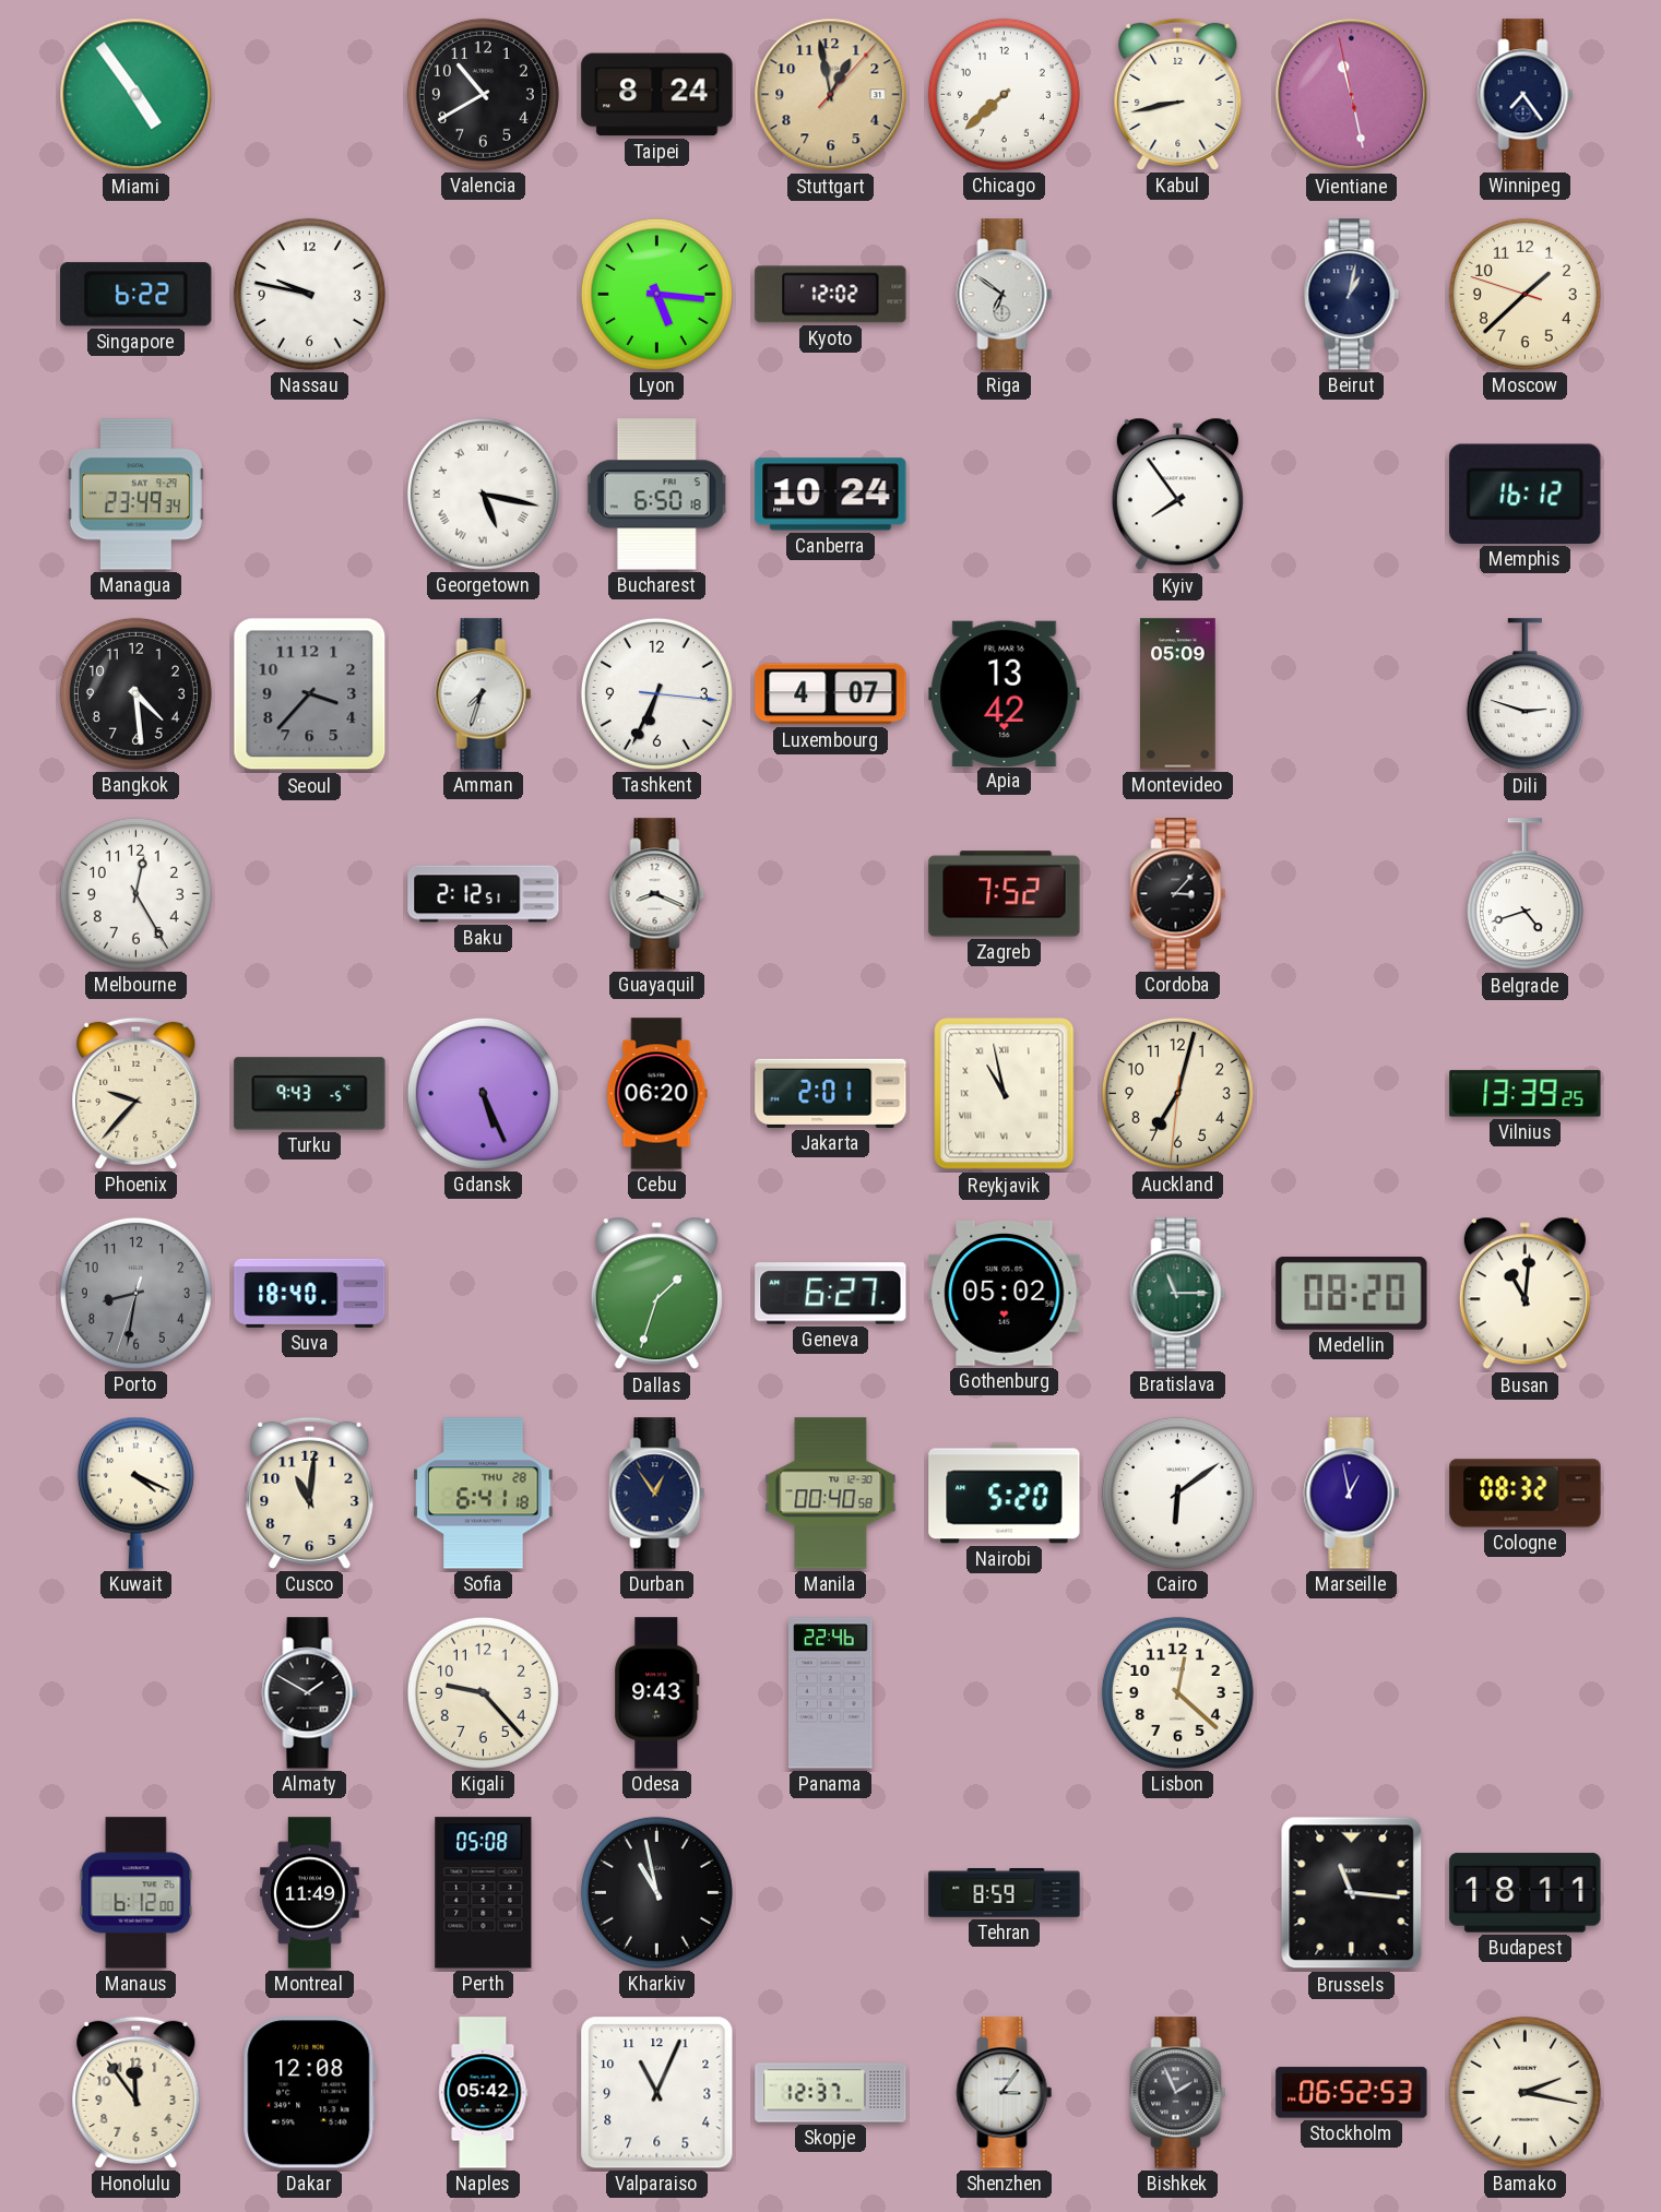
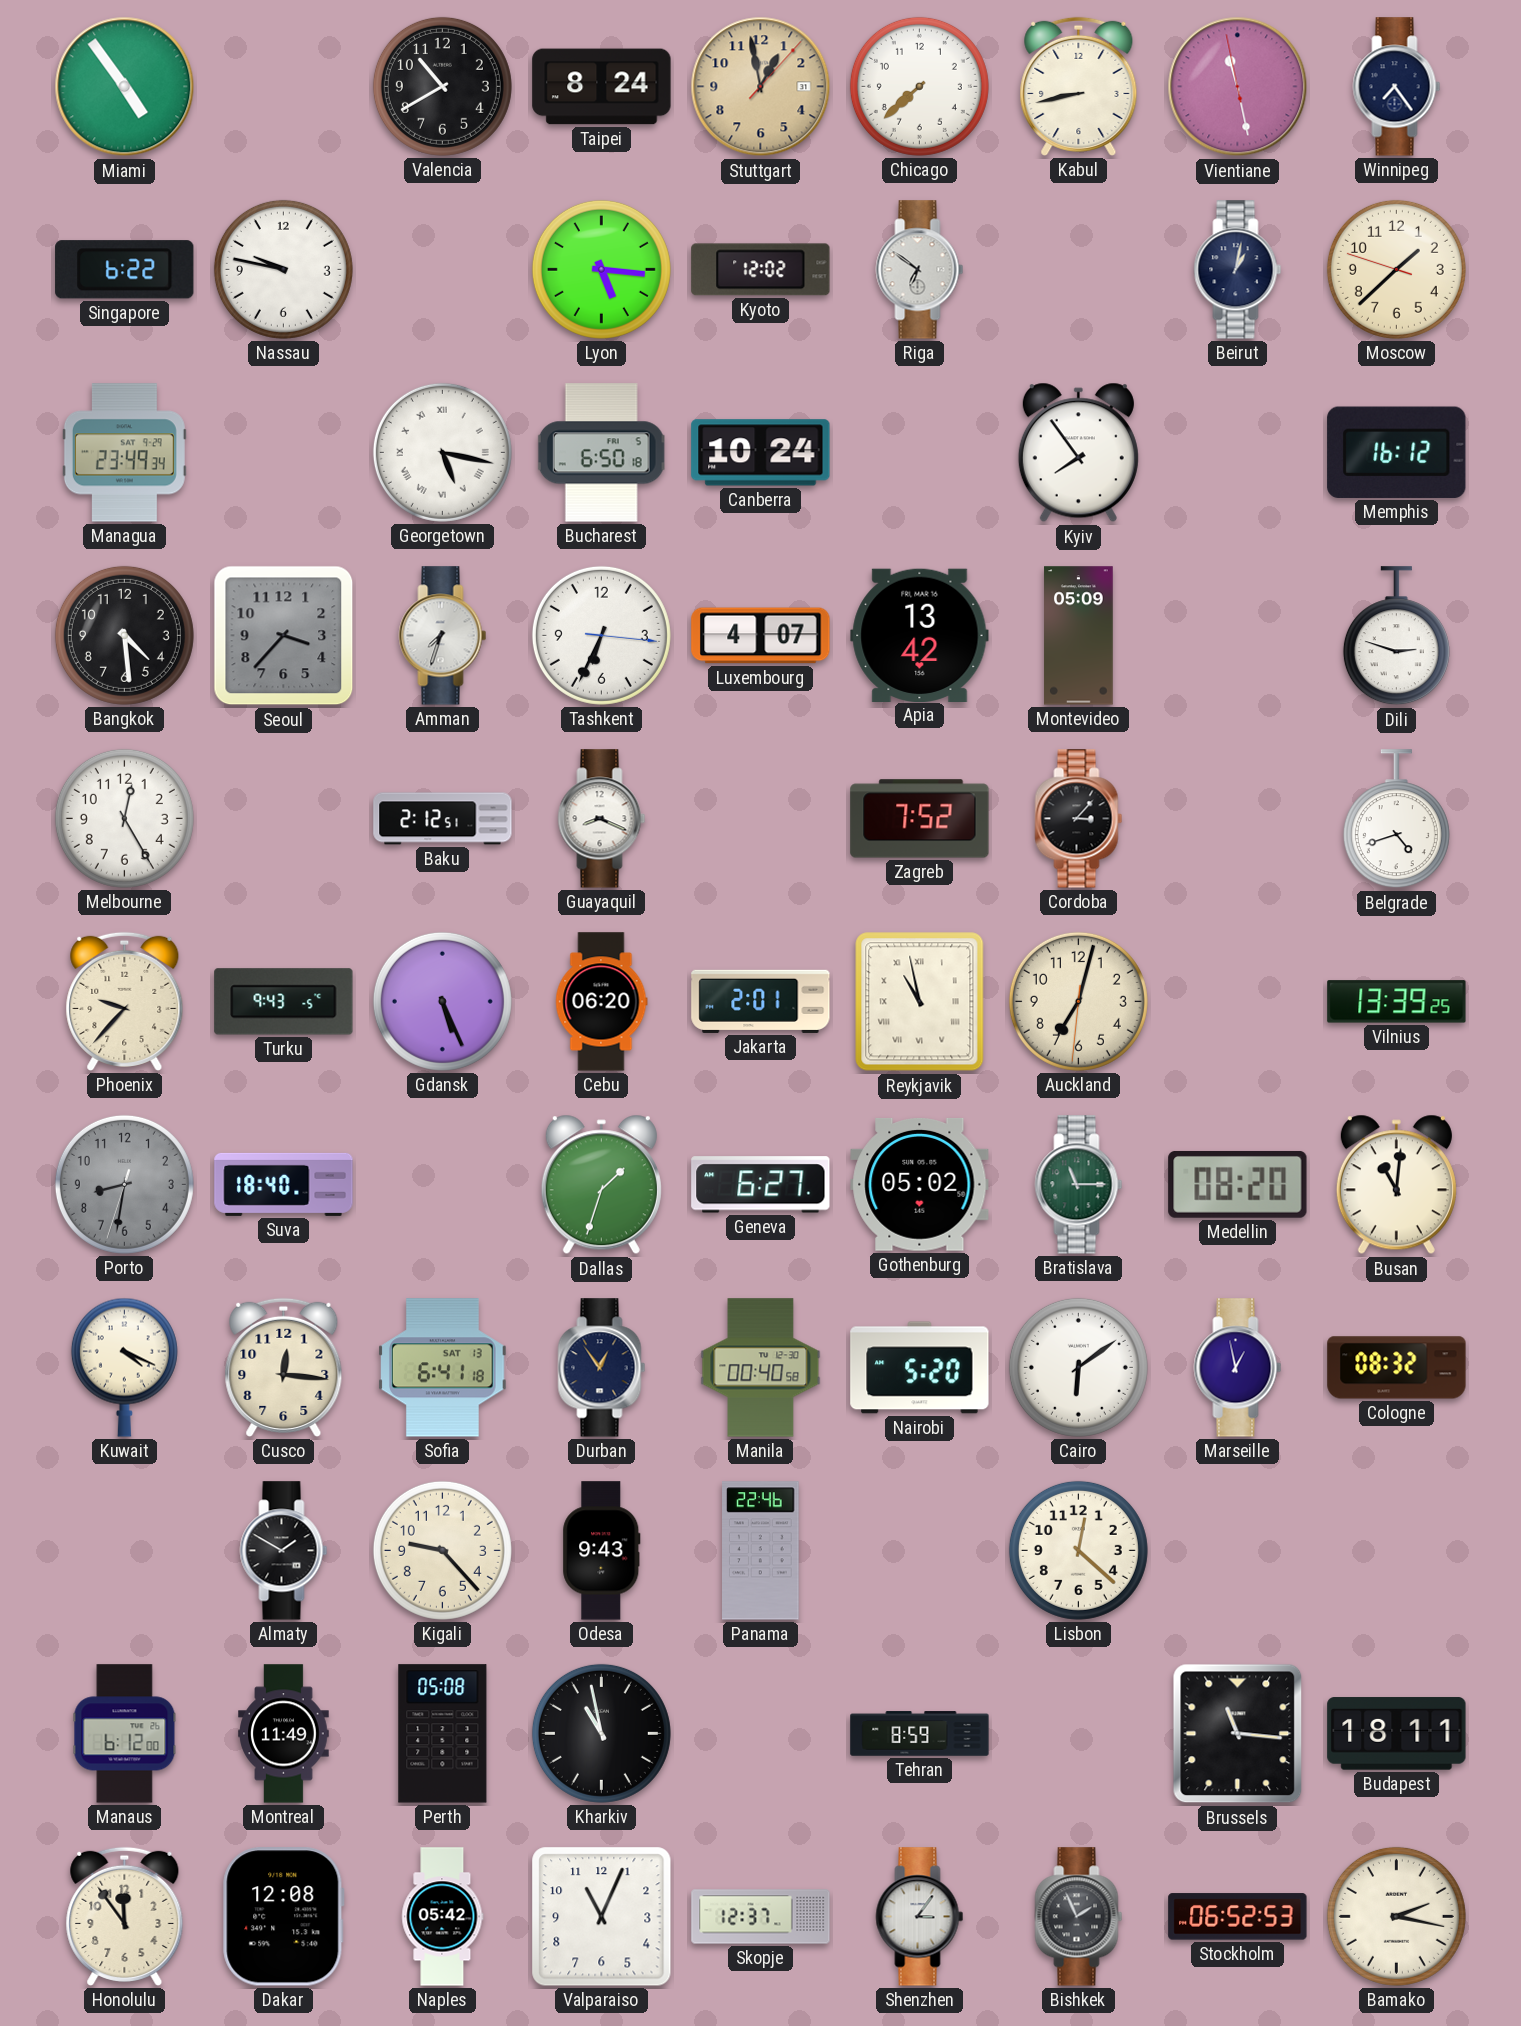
Cusco: 11:01 -> 12:16
Sofia date: THU 28 -> SAT 13
